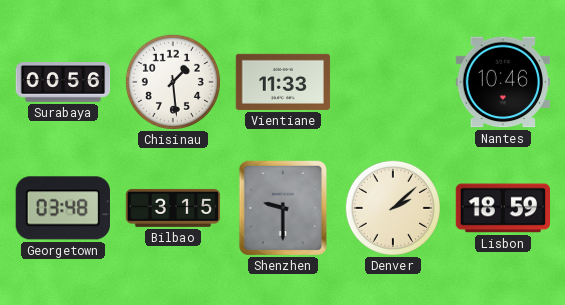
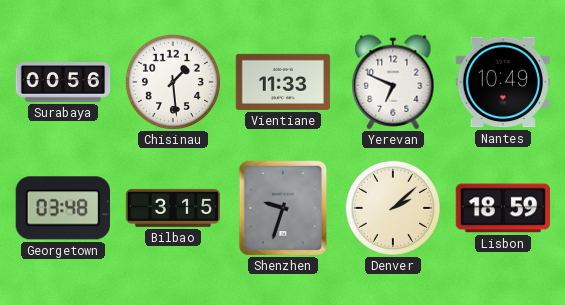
Yerevan: none -> 6:49
Nantes: 10:46 -> 10:49
Shenzhen: 9:30 -> 9:33
